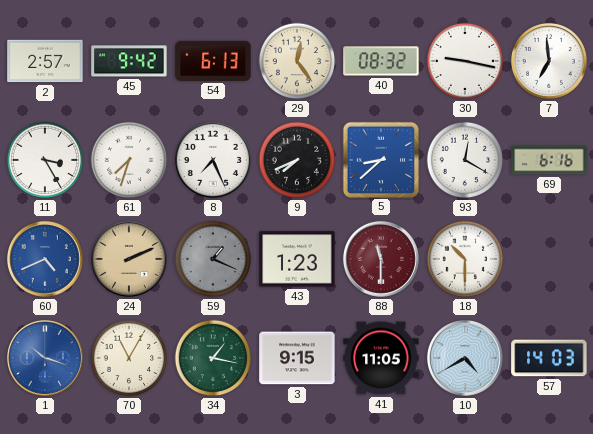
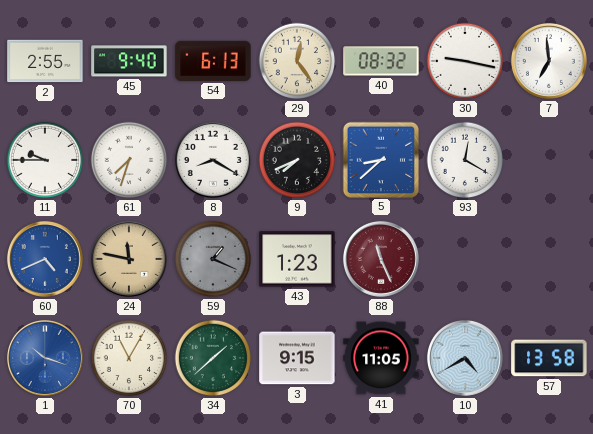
2: 2:57 -> 2:55
45: 9:42 -> 9:40
11: 3:25 -> 9:45
8: 7:26 -> 8:20
69: 6:16 -> none
24: 2:11 -> 11:47
88: 11:30 -> 11:26
18: 10:30 -> none
34: 1:17 -> 1:38
57: 14:03 -> 13:58
